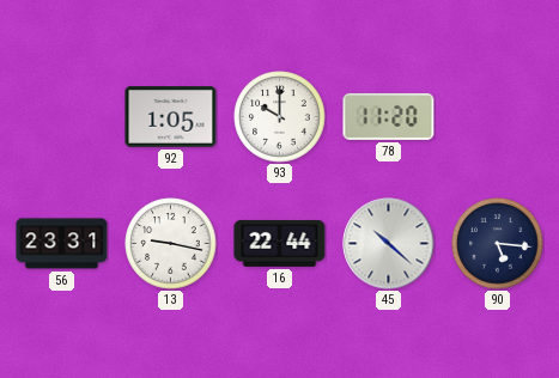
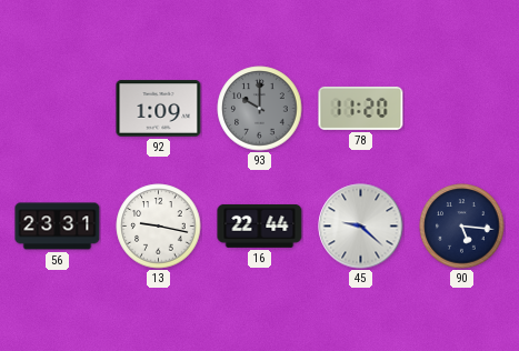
92: 1:05 -> 1:09
93 dial: white -> grey
45: 10:22 -> 9:22
